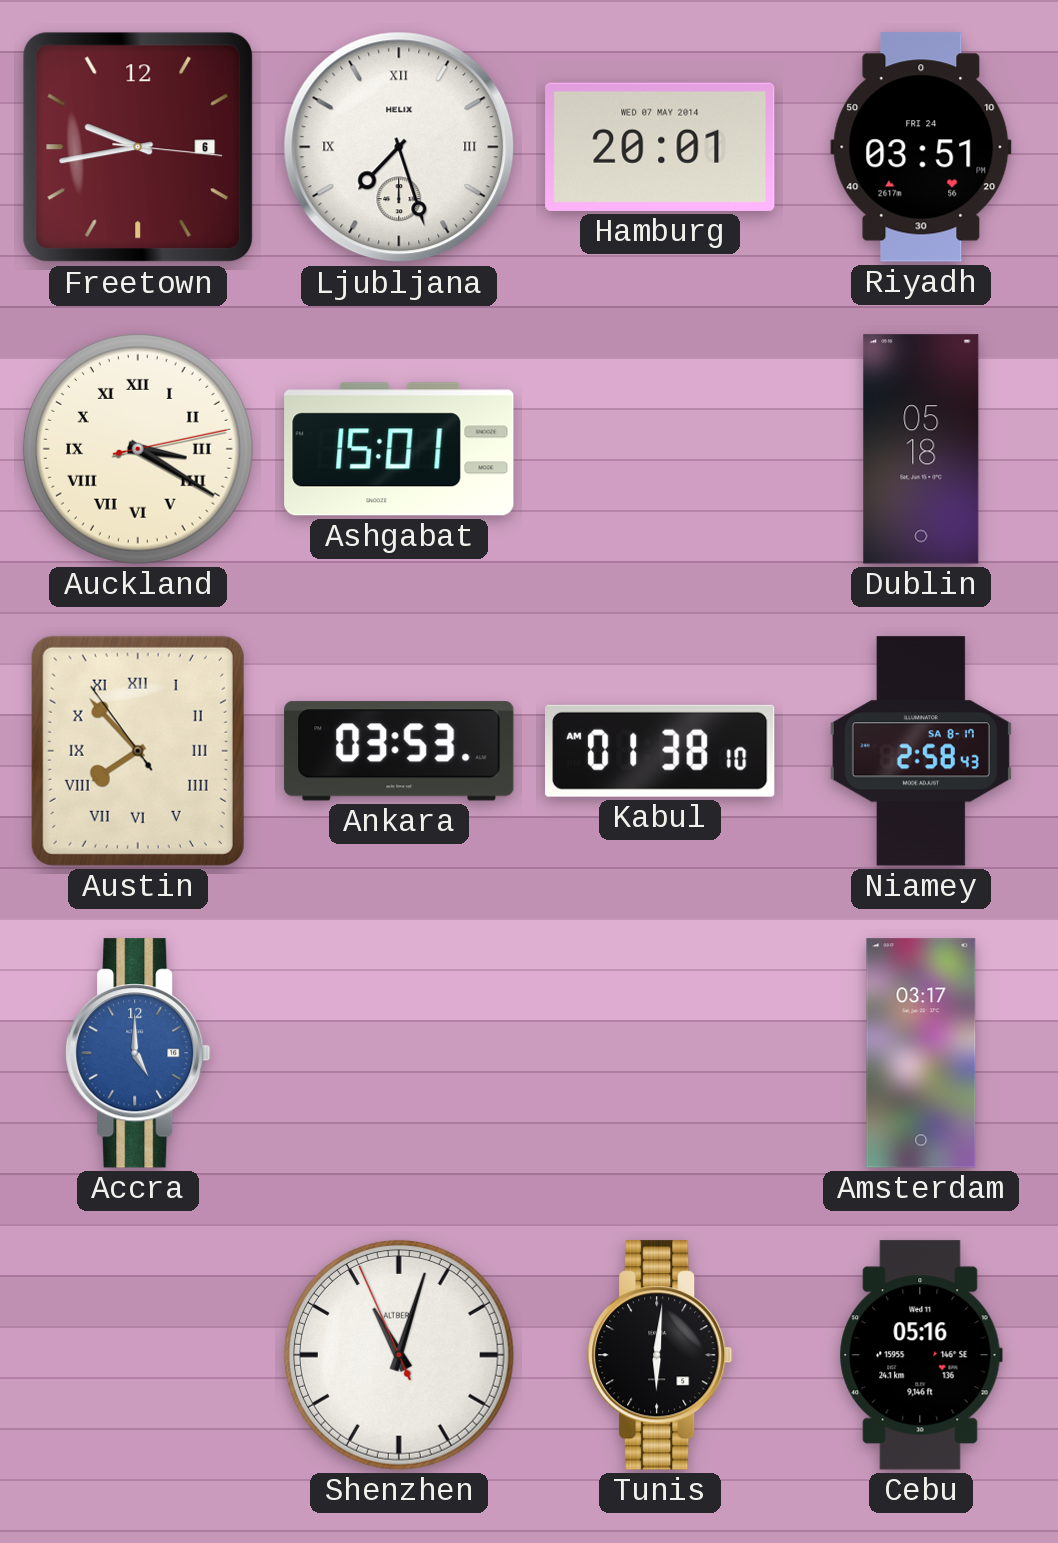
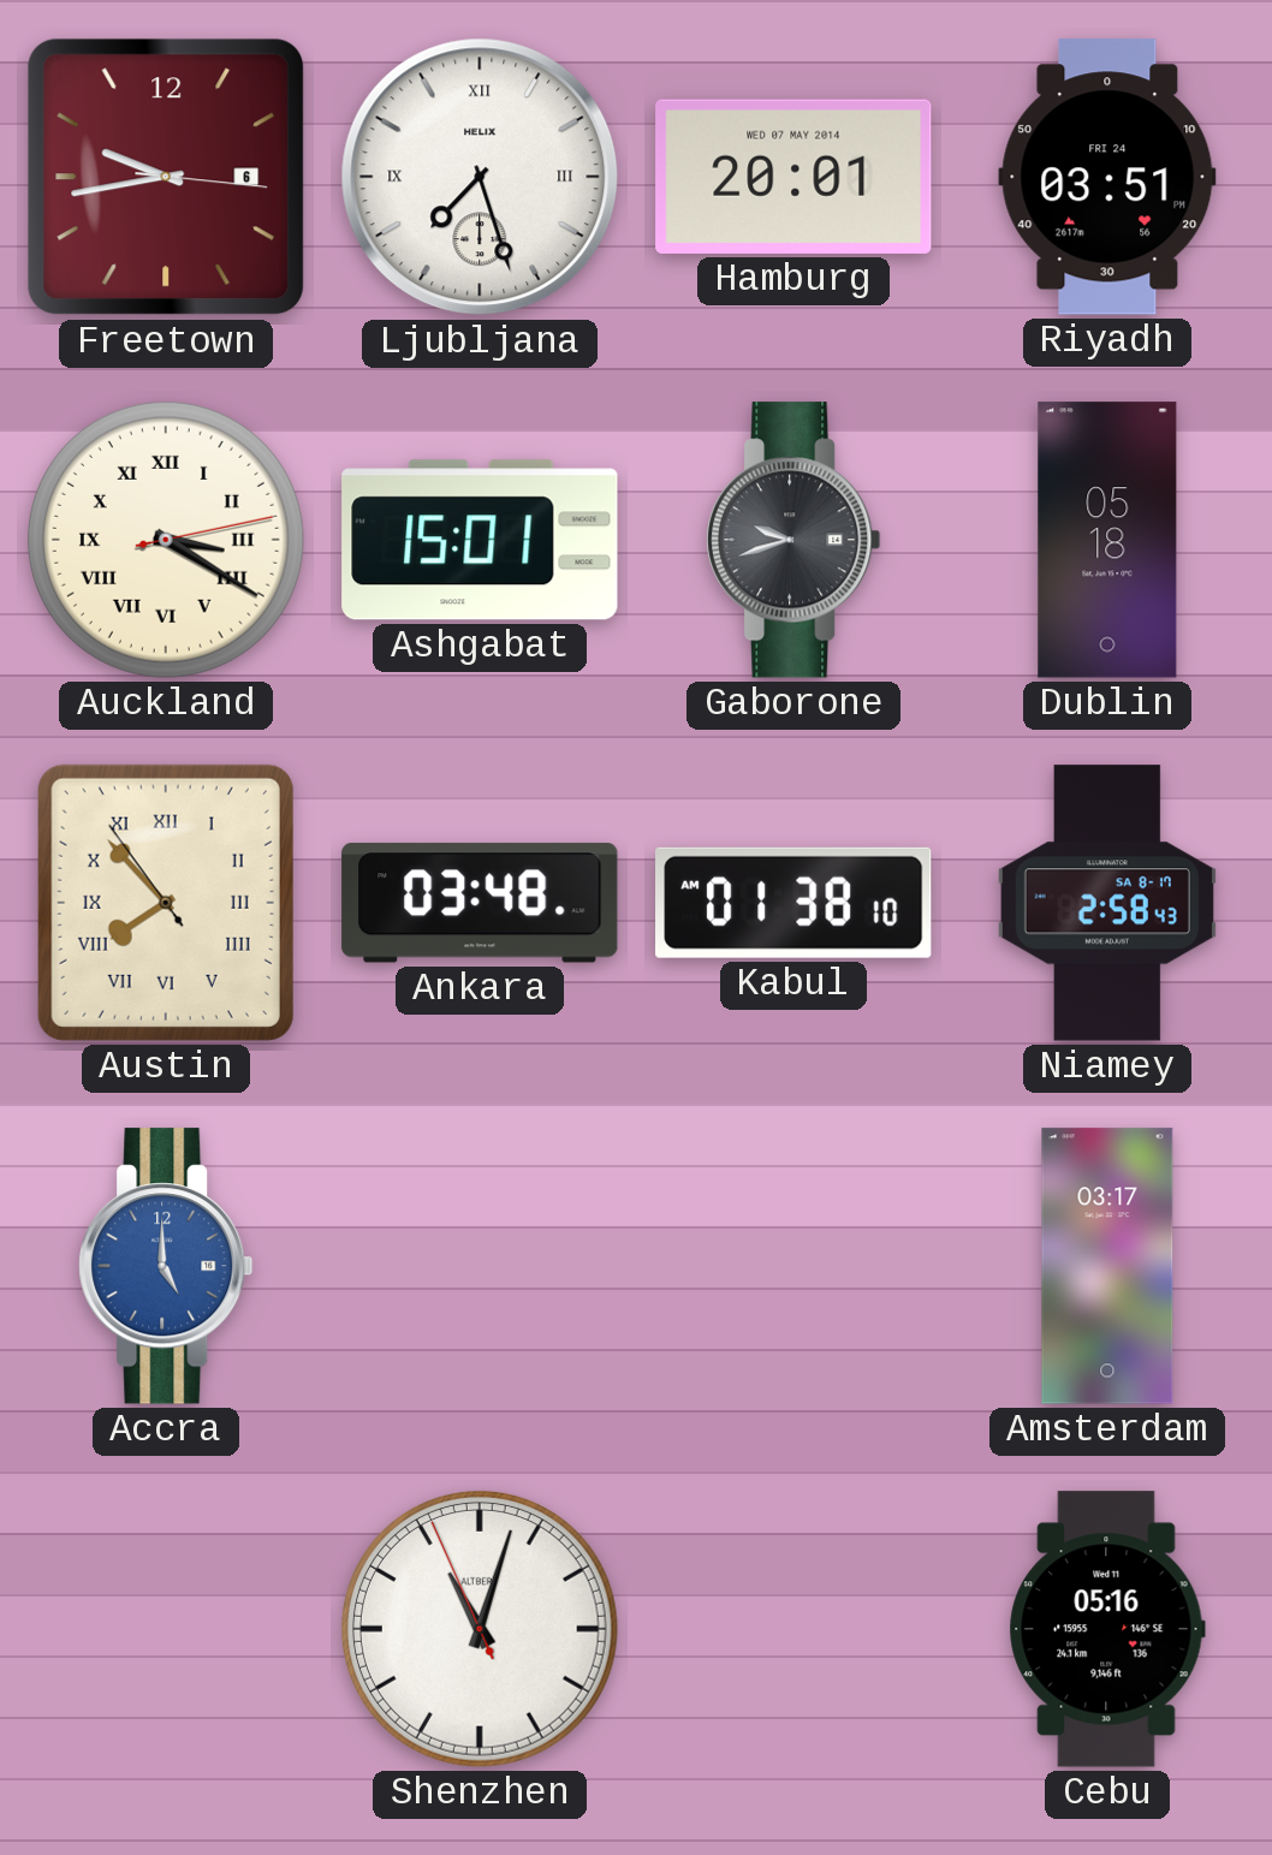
Gaborone: none -> 9:42
Ankara: 03:53 -> 03:48
Tunis: 6:01 -> none
